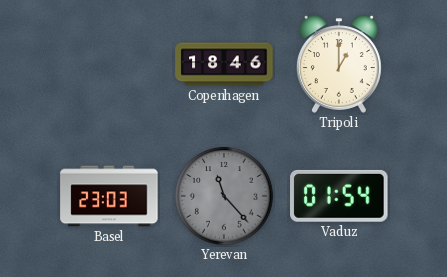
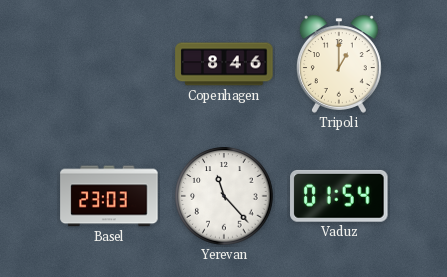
Copenhagen: 18:46 -> 8:46
Yerevan dial: grey -> white
